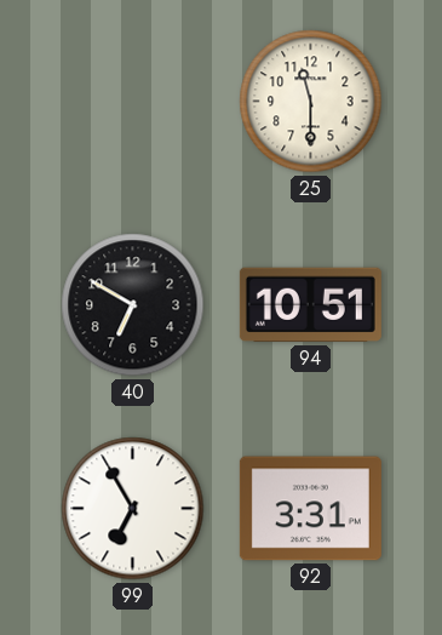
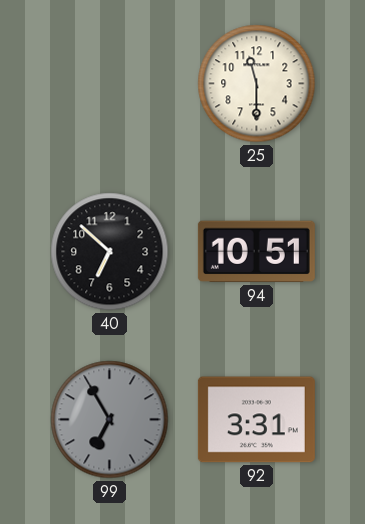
40: 6:50 -> 6:52
99 dial: white -> grey
